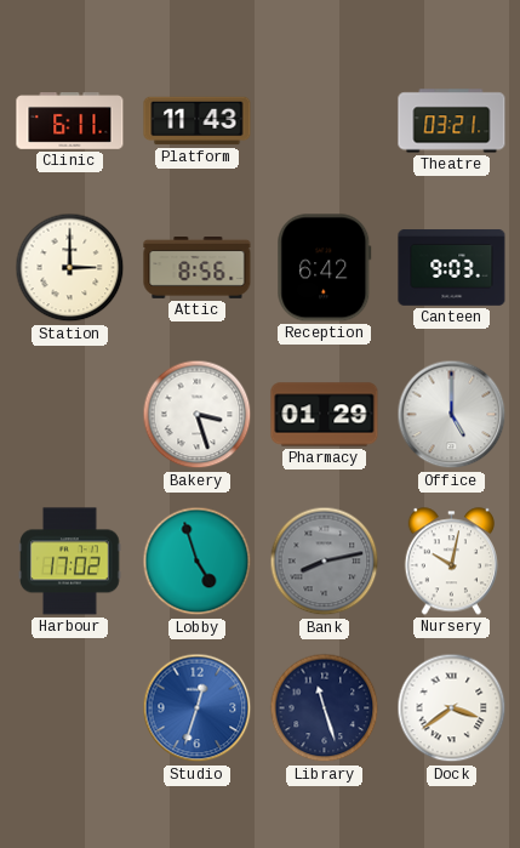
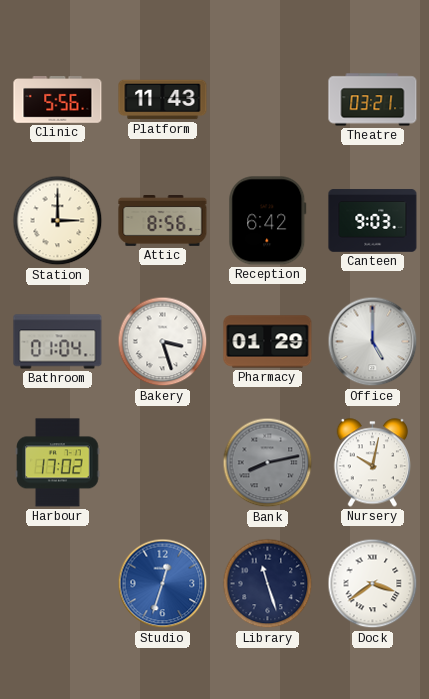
Clinic: 6:11 -> 5:56
Bathroom: none -> 01:04
Lobby: 4:57 -> none
